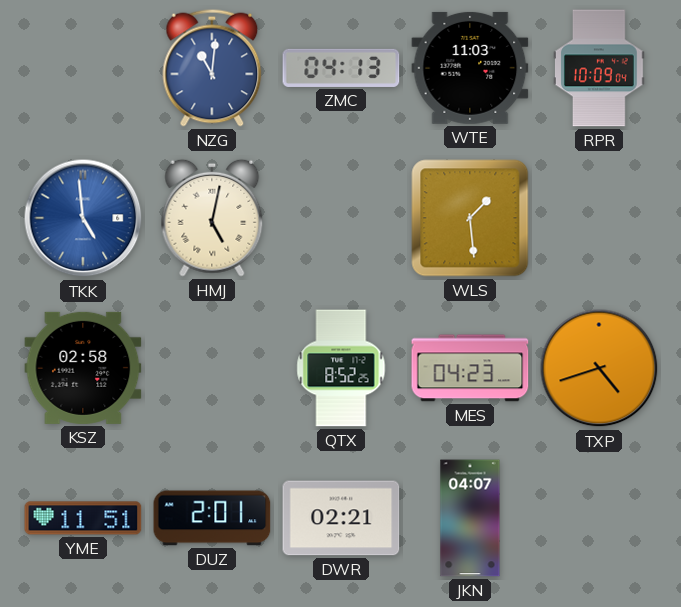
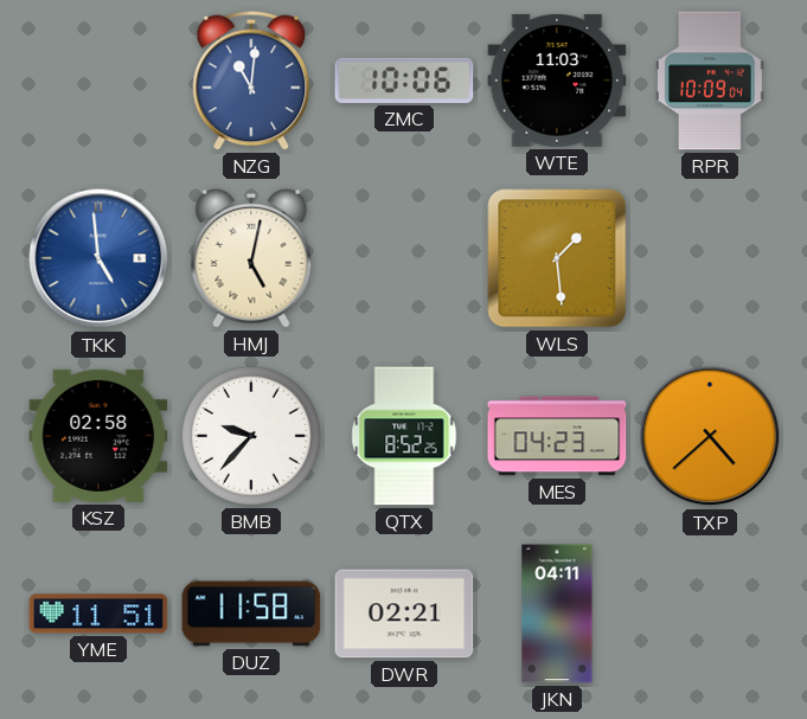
ZMC: 04:13 -> 10:06
BMB: none -> 9:37
TXP: 4:42 -> 4:38
DUZ: 2:01 -> 11:58
JKN: 04:07 -> 04:11
